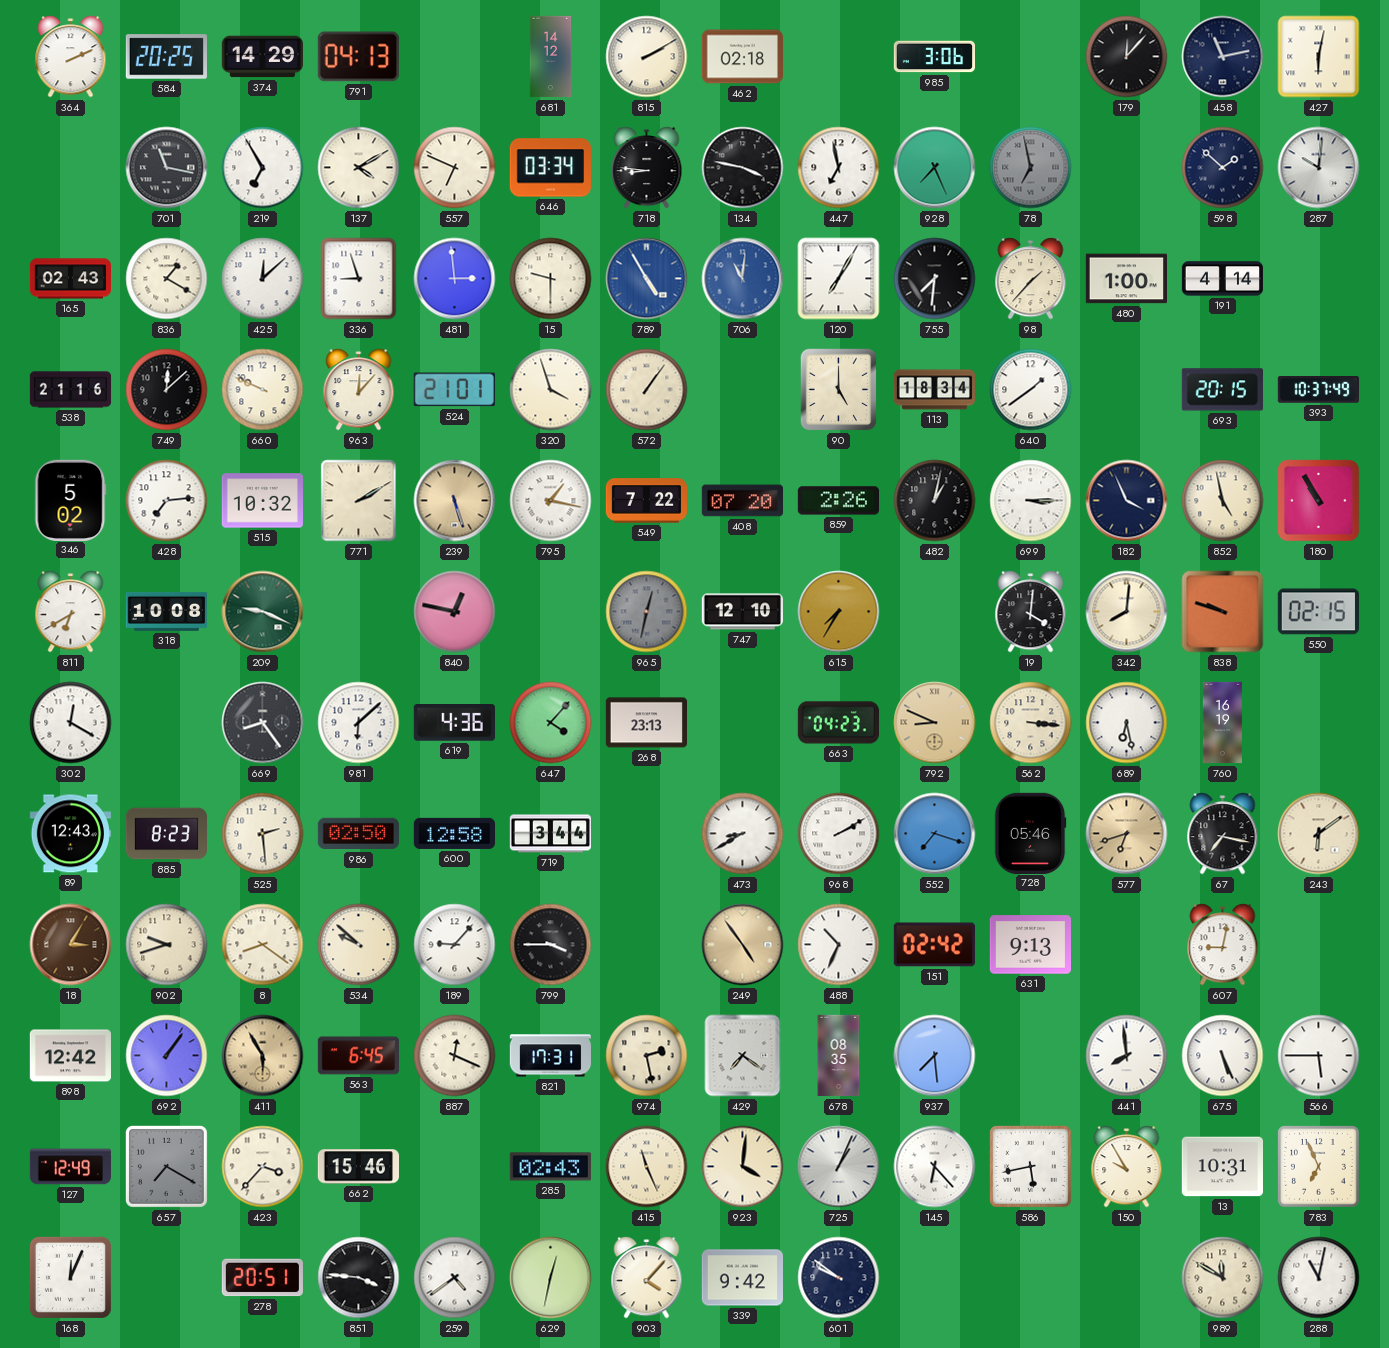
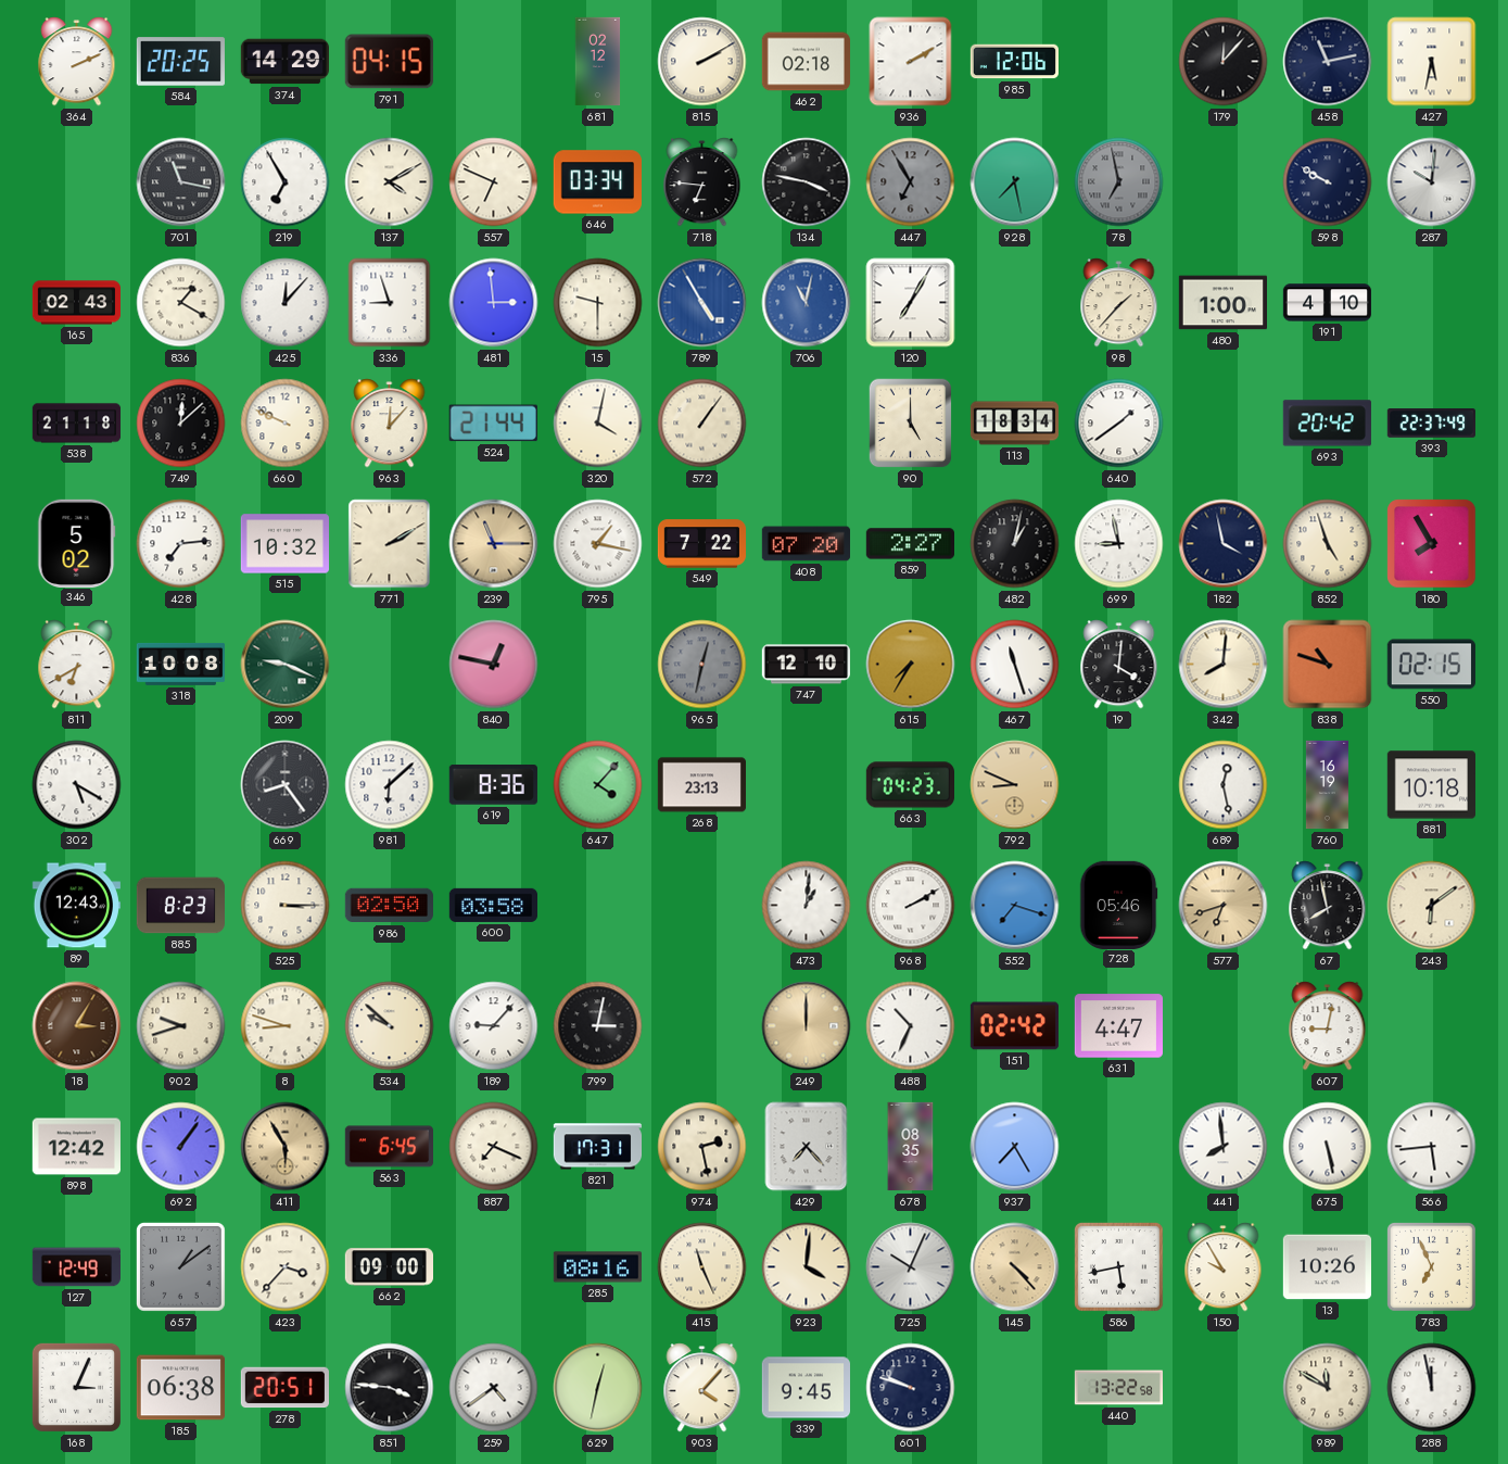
791: 04:13 -> 04:15
681: 14:12 -> 02:12
936: none -> 2:10
985: 3:06 -> 12:06
427: 6:02 -> 5:32
718: 8:46 -> 6:46
447: 6:58 -> 6:55
447 dial: white -> grey
928: 7:26 -> 7:28
598: 1:52 -> 9:50
425: 12:08 -> 12:07
706: 11:01 -> 11:02
755: 7:31 -> none
191: 4:14 -> 4:10
538: 21:16 -> 21:18
524: 21:01 -> 21:44
320: 3:57 -> 4:02
693: 20:15 -> 20:42
393: 10:37 -> 22:37
239: 5:27 -> 11:15
859: 2:26 -> 2:27
699: 3:15 -> 8:58
182: 3:56 -> 3:58
852: 4:58 -> 4:57
180: 10:55 -> 7:55
467: none -> 11:27
838: 9:48 -> 10:48
302: 12:20 -> 5:20
619: 4:36 -> 8:36
562: 3:16 -> none
689: 6:28 -> 12:28
881: none -> 10:18
525: 2:29 -> 3:15
600: 12:58 -> 03:58
719: 3:44 -> none
473: 8:40 -> 1:01
67: 7:17 -> 7:58
8: 8:21 -> 8:48
799: 3:45 -> 3:02
249: 4:54 -> 12:00
631: 9:13 -> 4:47
887: 12:19 -> 7:19
429: 7:21 -> 7:23
937: 7:29 -> 7:25
675: 5:26 -> 5:28
566: 5:45 -> 5:44
657: 7:20 -> 1:09
662: 15:46 -> 09:00
285: 02:43 -> 08:16
725: 1:04 -> 10:04
145: 6:23 -> 4:23
145 dial: white -> champagne
13: 10:31 -> 10:26
168: 12:04 -> 3:04
185: none -> 06:38
339: 9:42 -> 9:45
601: 9:51 -> 9:48
440: none -> 13:22
288: 11:02 -> 11:58
